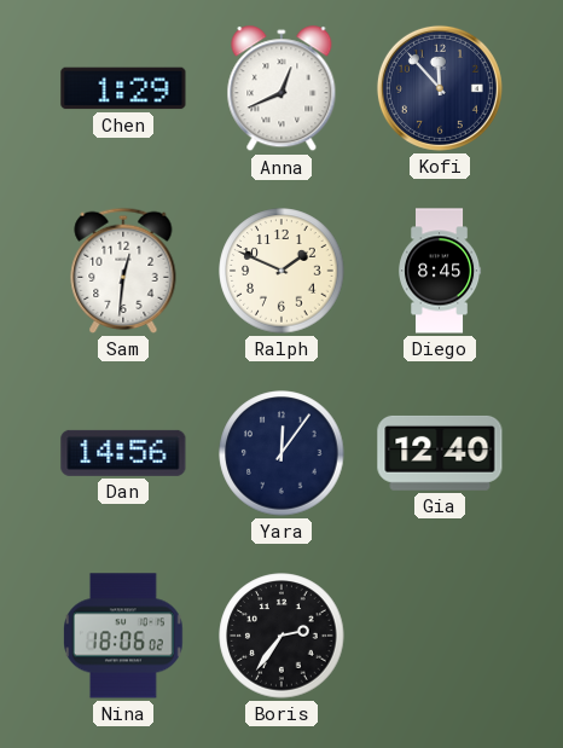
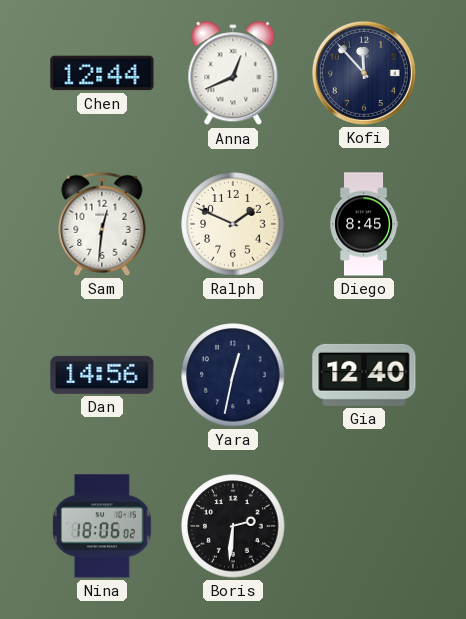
Chen: 1:29 -> 12:44
Yara: 12:06 -> 12:32
Boris: 2:36 -> 2:31
